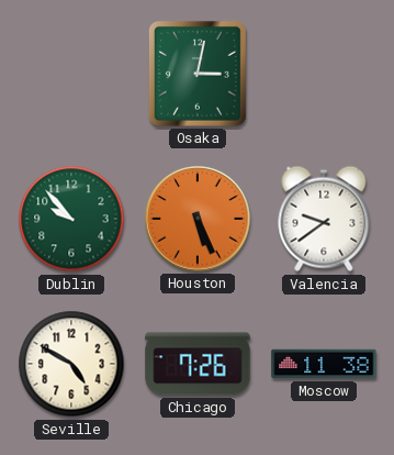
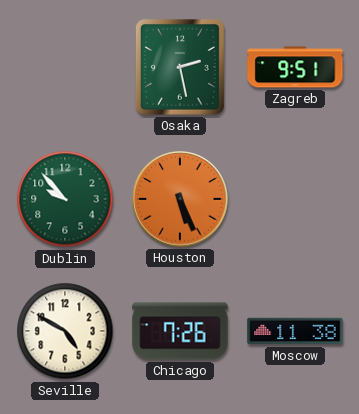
Osaka: 3:02 -> 2:28
Zagreb: none -> 9:51
Valencia: 9:39 -> none
